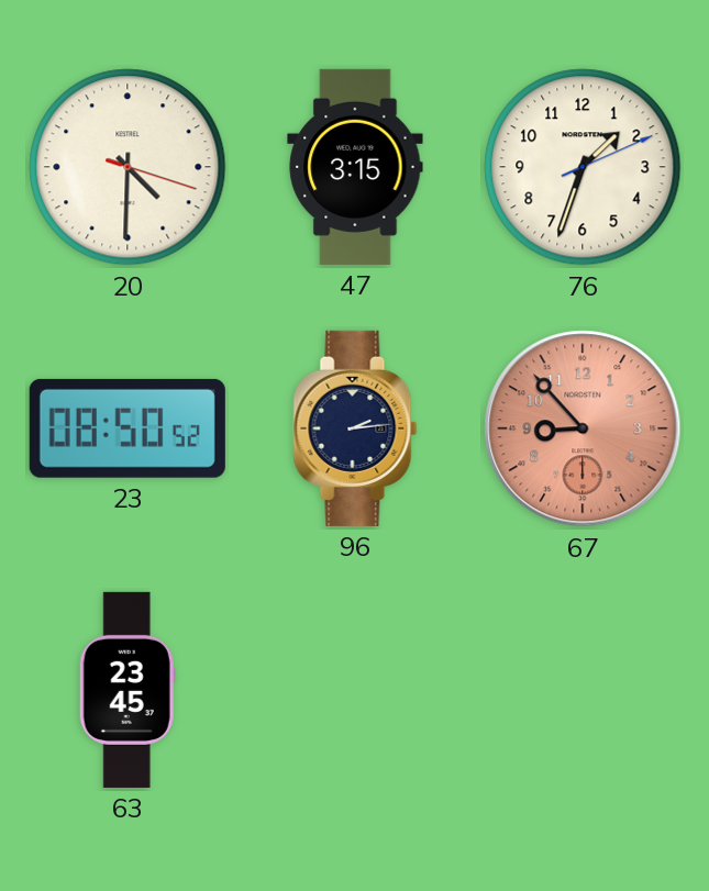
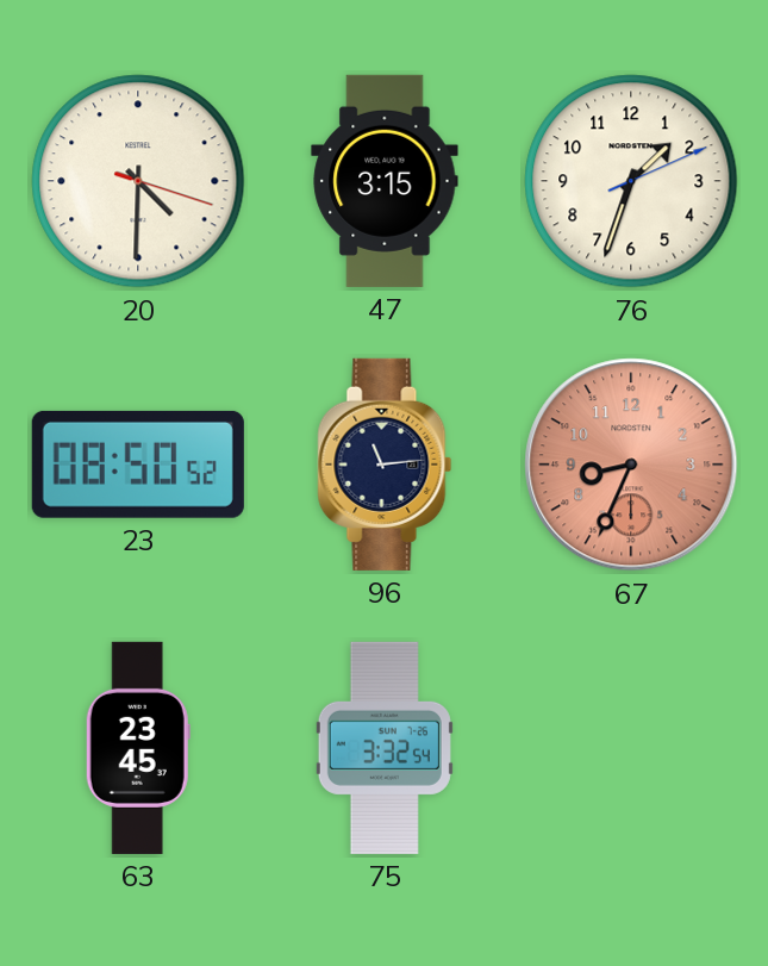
96: 2:14 -> 11:14
67: 8:53 -> 8:34
75: none -> 3:32
